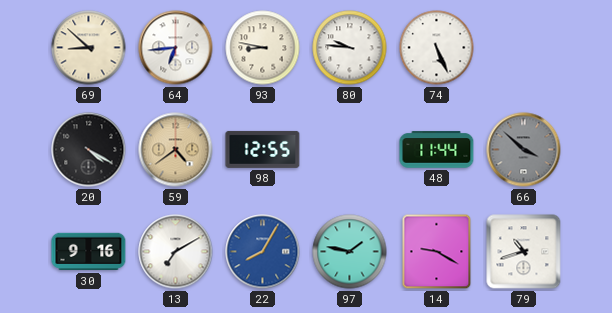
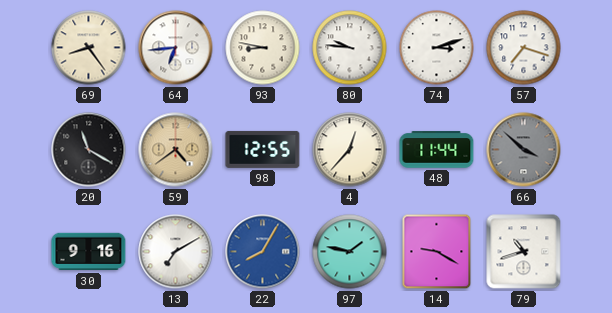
69: 8:52 -> 8:24
74: 5:26 -> 3:12
57: none -> 7:18
20: 4:20 -> 11:20
4: none -> 12:37
